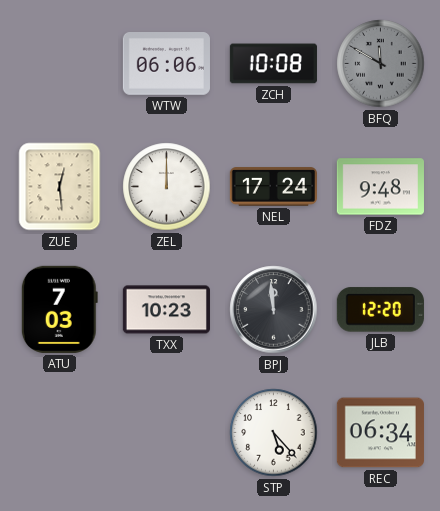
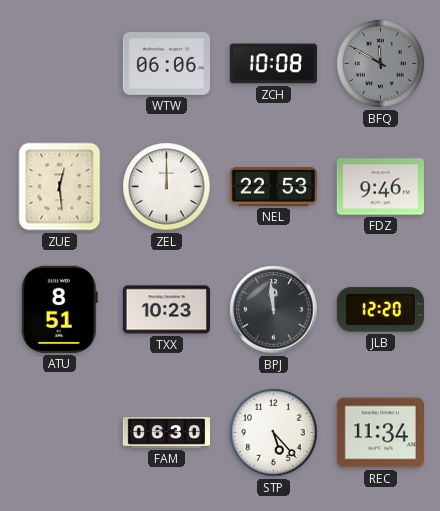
NEL: 17:24 -> 22:53
FDZ: 9:48 -> 9:46
ATU: 7:03 -> 8:51
FAM: none -> 06:30
REC: 06:34 -> 11:34
